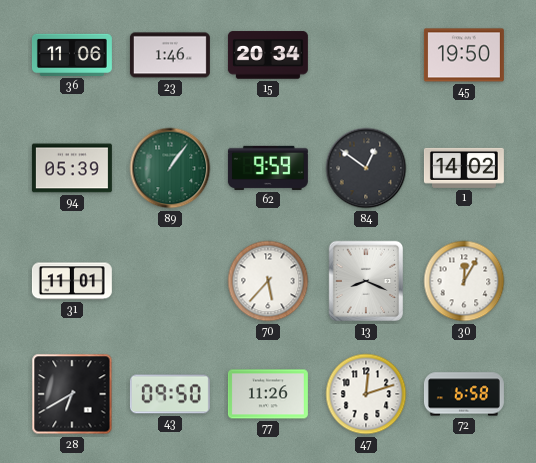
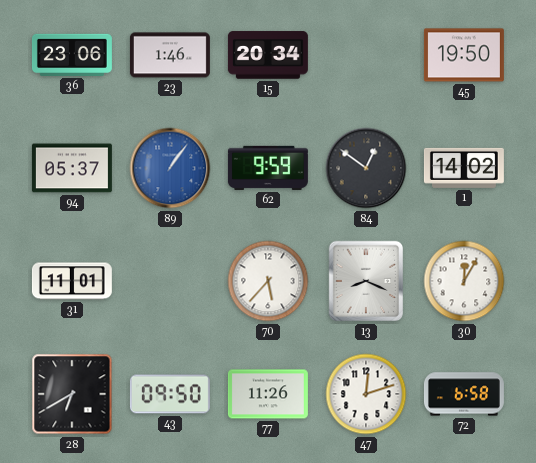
36: 11:06 -> 23:06
94: 05:39 -> 05:37
89 dial: green -> blue
